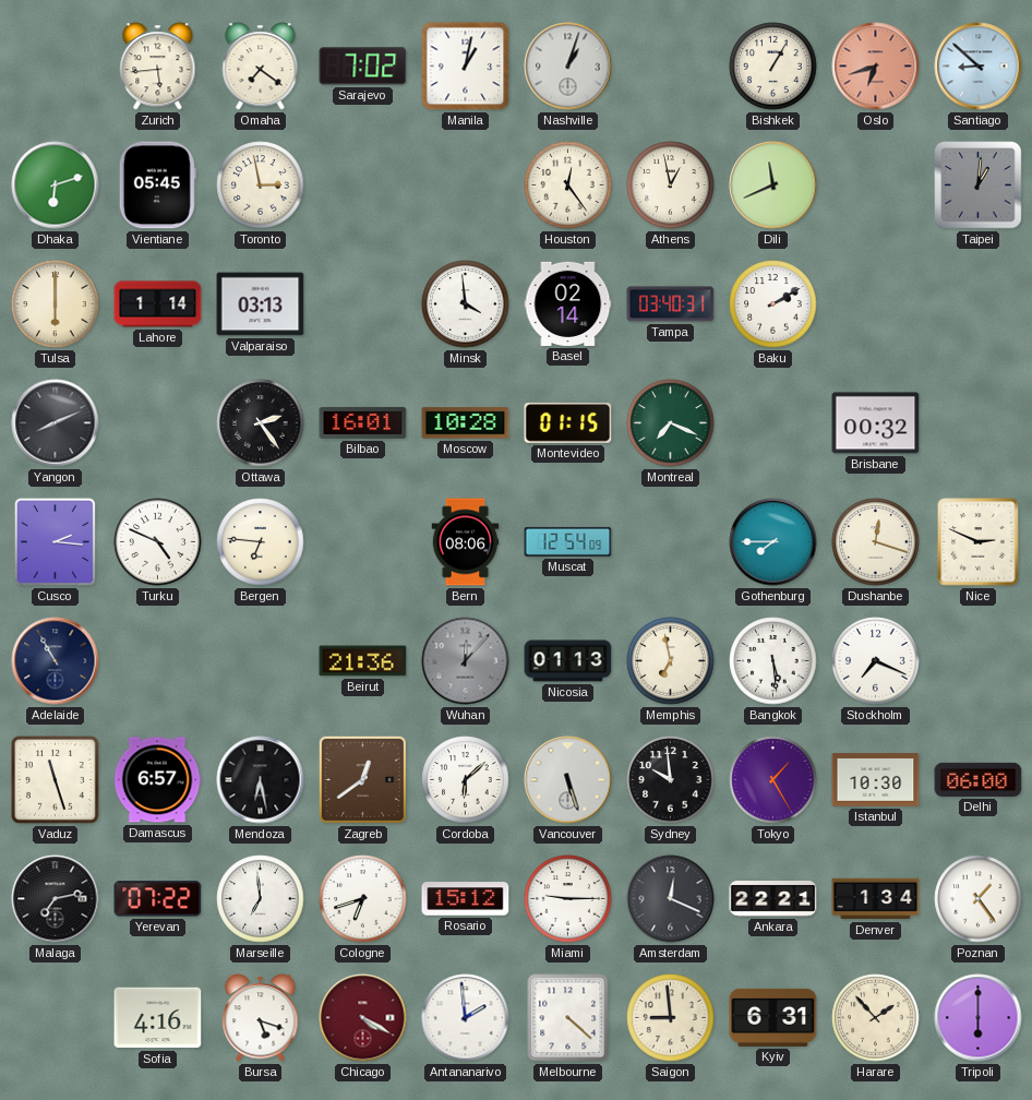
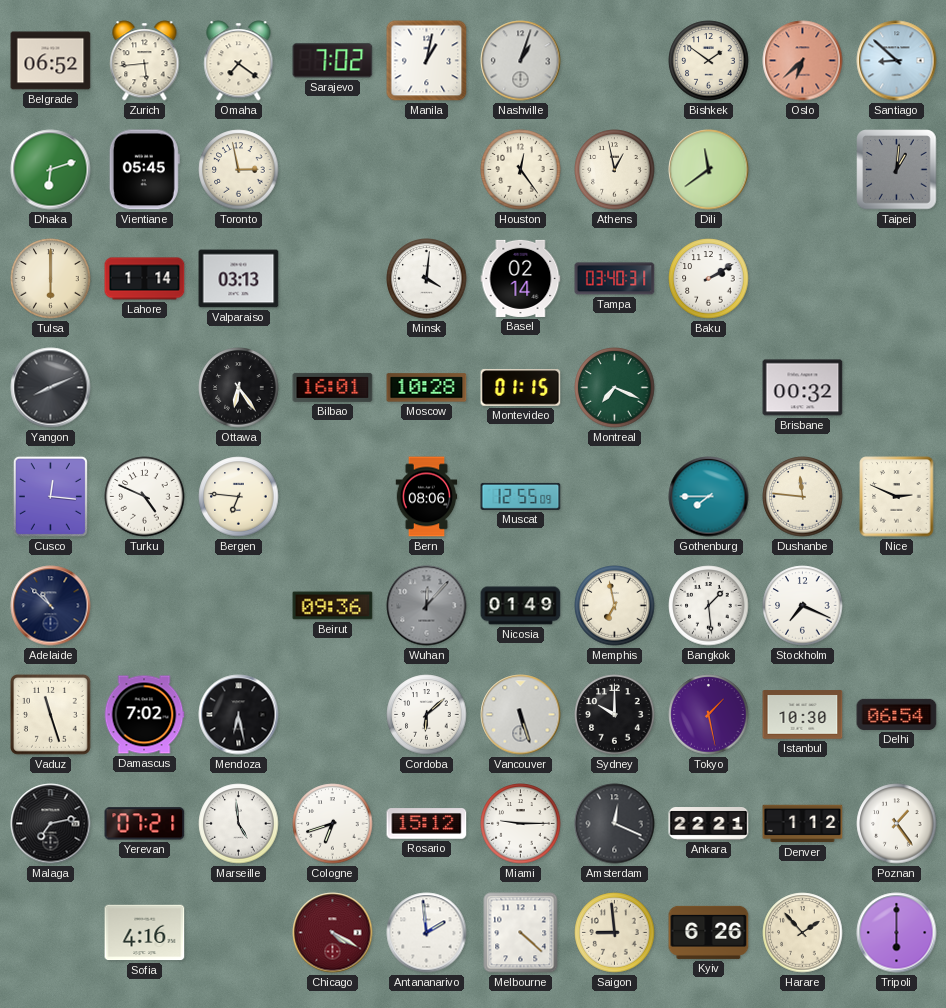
Belgrade: none -> 06:52
Bishkek: 1:05 -> 1:51
Oslo: 6:42 -> 6:38
Dili: 11:41 -> 11:39
Minsk: 3:59 -> 4:01
Ottawa: 2:24 -> 6:24
Cusco: 2:16 -> 12:16
Muscat: 12:54 -> 12:55
Dushanbe: 12:18 -> 11:46
Adelaide: 10:55 -> 10:52
Beirut: 21:36 -> 09:36
Nicosia: 01:13 -> 01:49
Bangkok: 5:29 -> 1:29
Damascus: 6:57 -> 7:02
Zagreb: 12:39 -> none
Sydney: 9:59 -> 10:00
Tokyo: 1:25 -> 1:28
Delhi: 06:00 -> 06:54
Yerevan: 07:22 -> 07:21
Marseille: 6:59 -> 4:59
Denver: 1:34 -> 1:12
Bursa: 5:18 -> none
Kyiv: 6:31 -> 6:26
